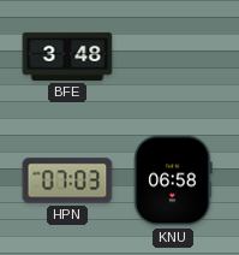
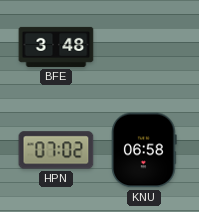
HPN: 07:03 -> 07:02
